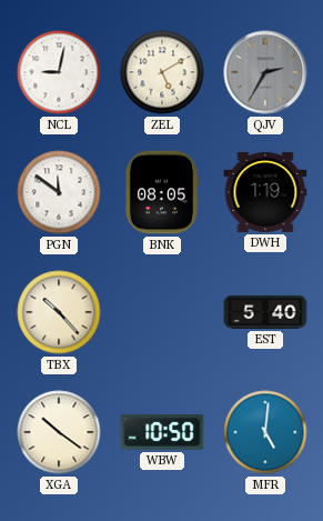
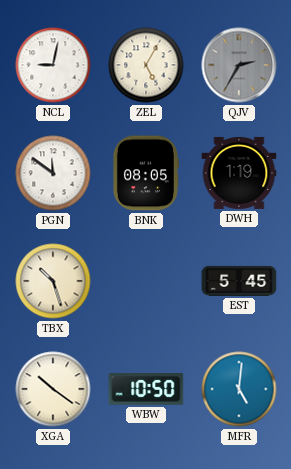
ZEL: 5:10 -> 5:05
TBX: 10:23 -> 10:27
EST: 5:40 -> 5:45
